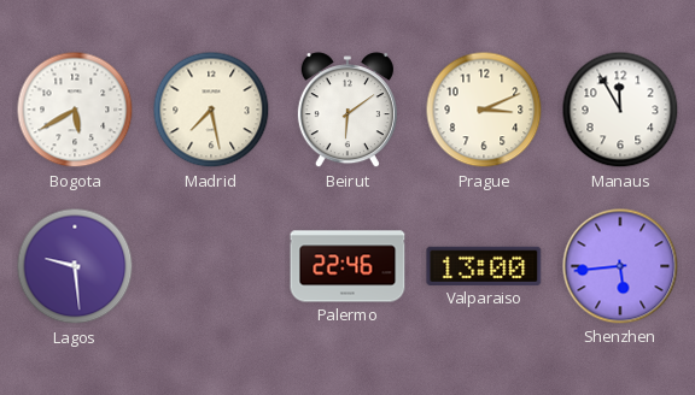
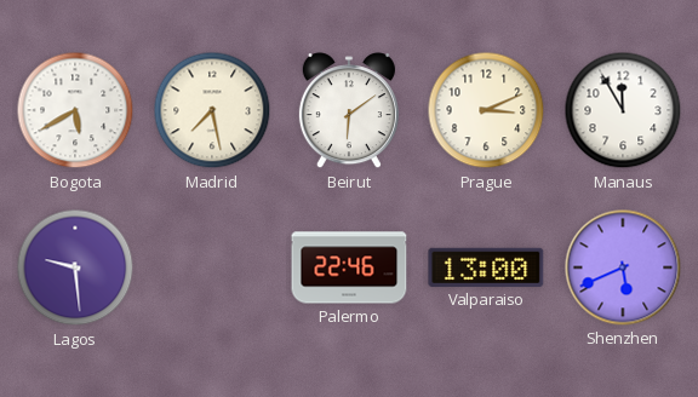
Shenzhen: 5:44 -> 5:41
